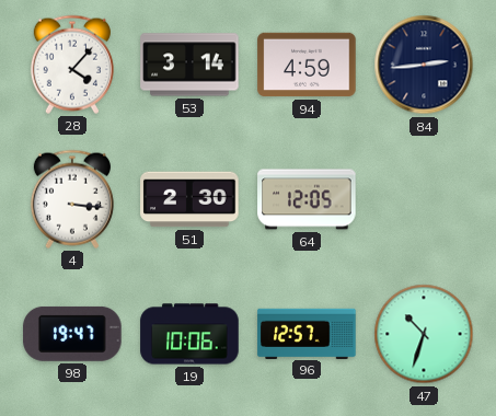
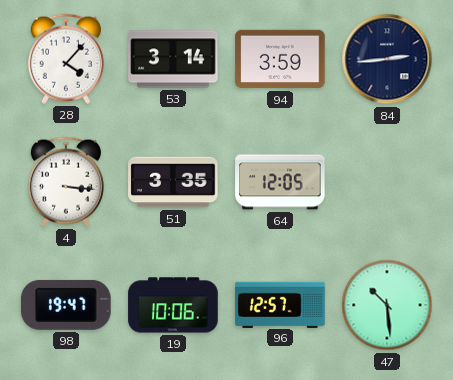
94: 4:59 -> 3:59
51: 2:30 -> 3:35
47: 10:33 -> 10:29
